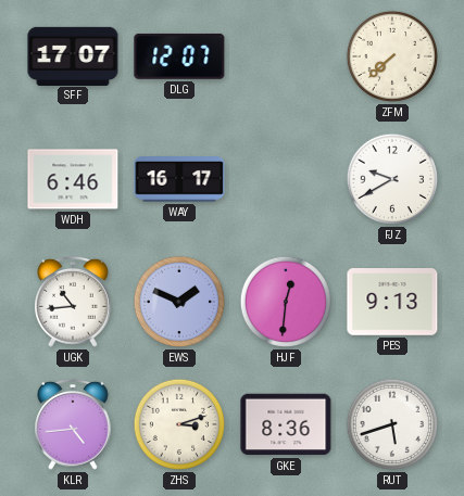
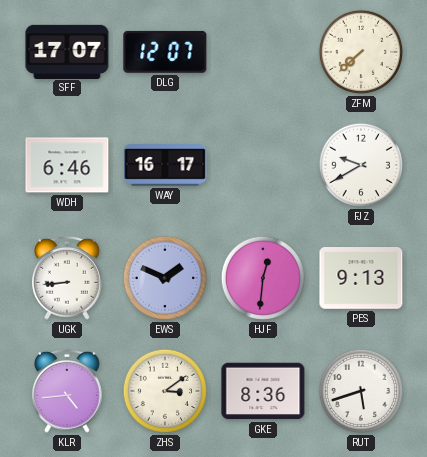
UGK: 10:44 -> 8:44
ZHS: 3:12 -> 3:09
